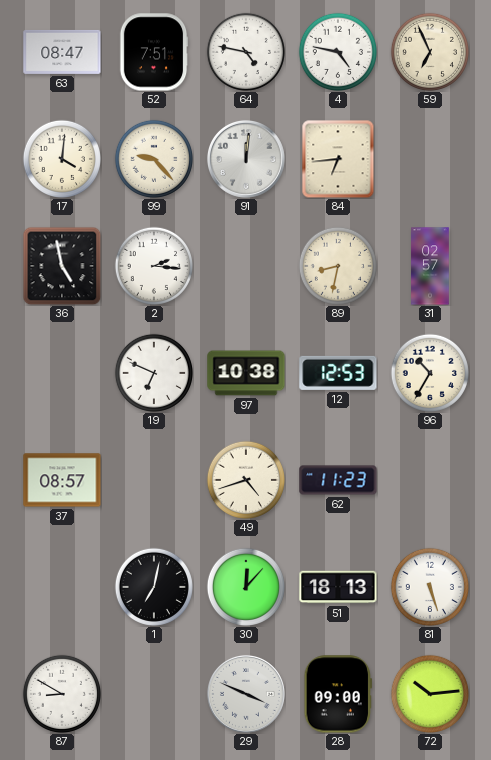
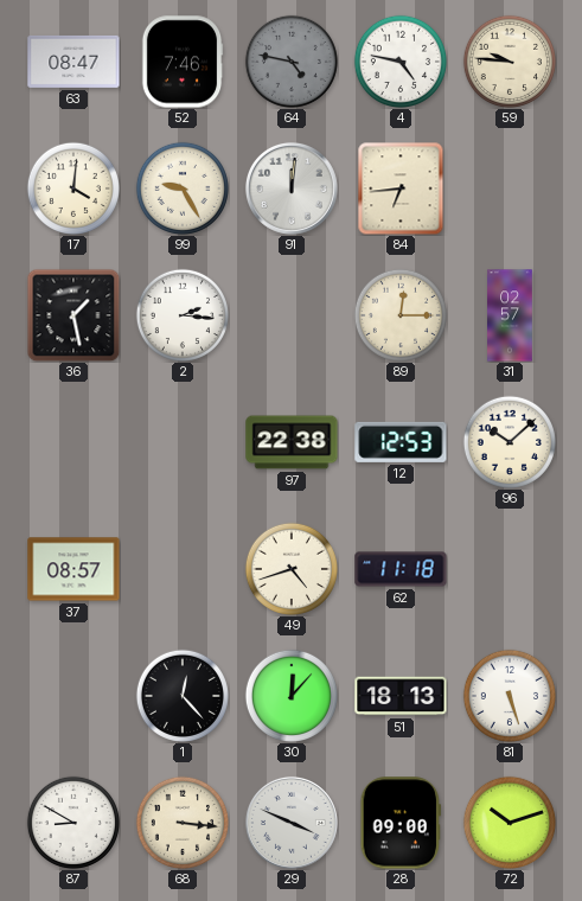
52: 7:51 -> 7:46
64 dial: white -> grey
59: 6:56 -> 9:46
99: 9:23 -> 9:25
36: 4:58 -> 1:28
89: 8:32 -> 12:15
19: 6:49 -> none
97: 10:38 -> 22:38
96: 10:35 -> 10:08
62: 11:23 -> 11:18
1: 7:02 -> 12:23
68: none -> 3:16
72: 10:14 -> 10:12
